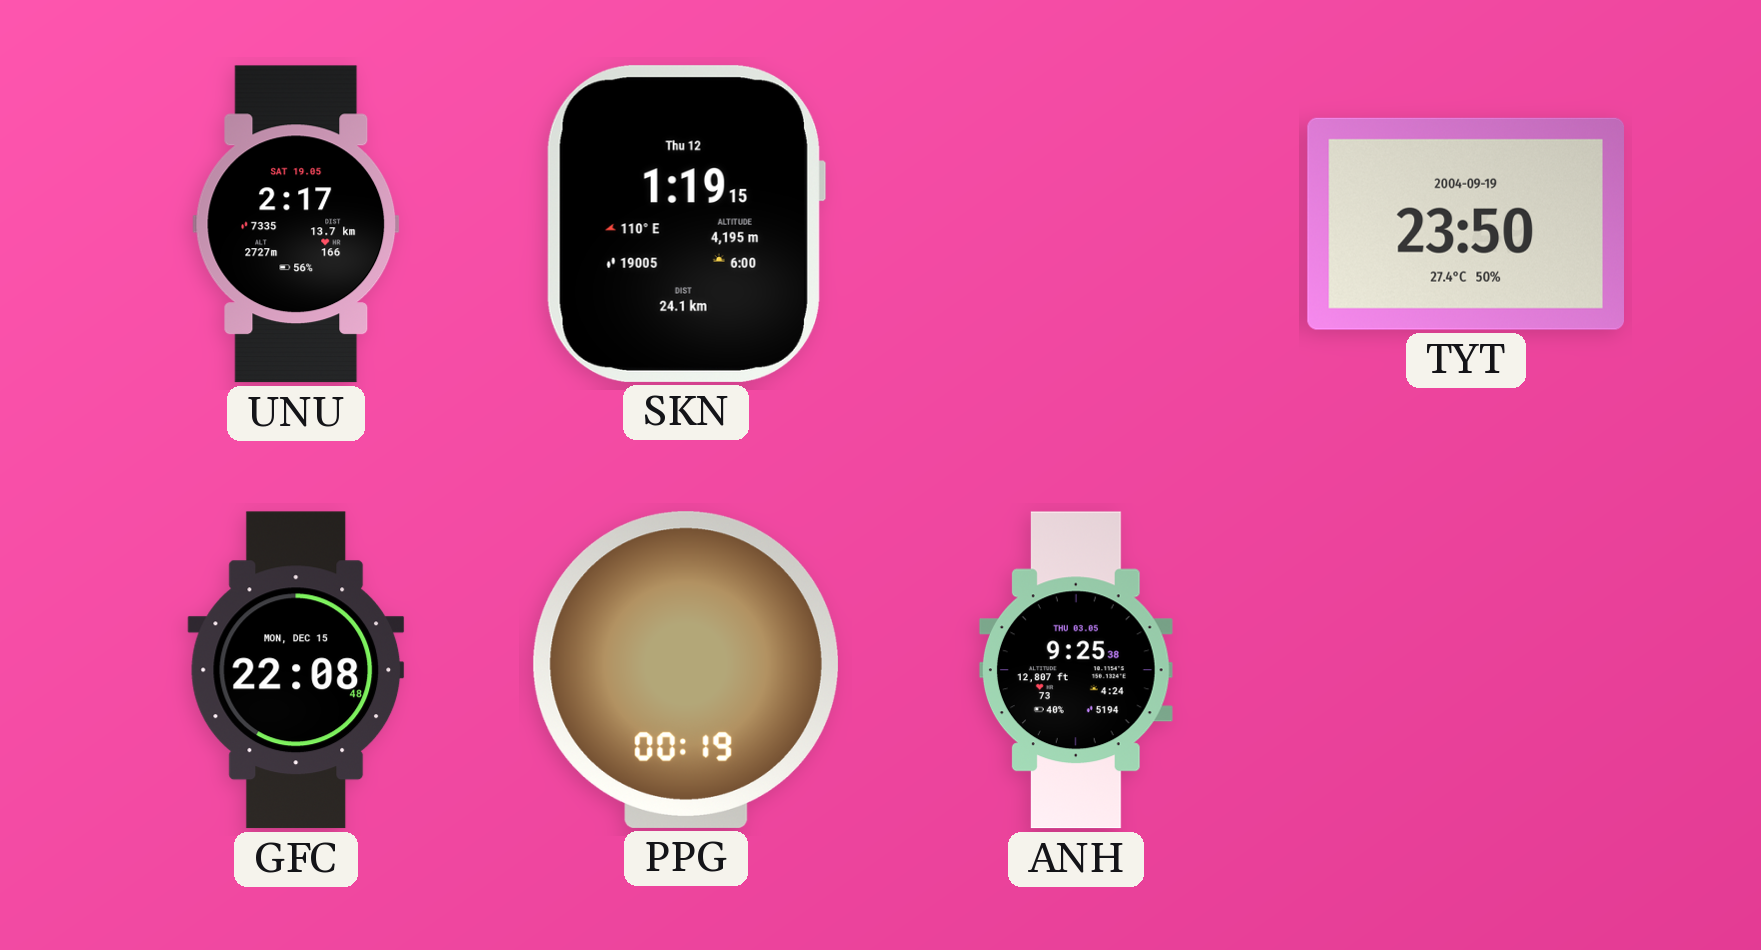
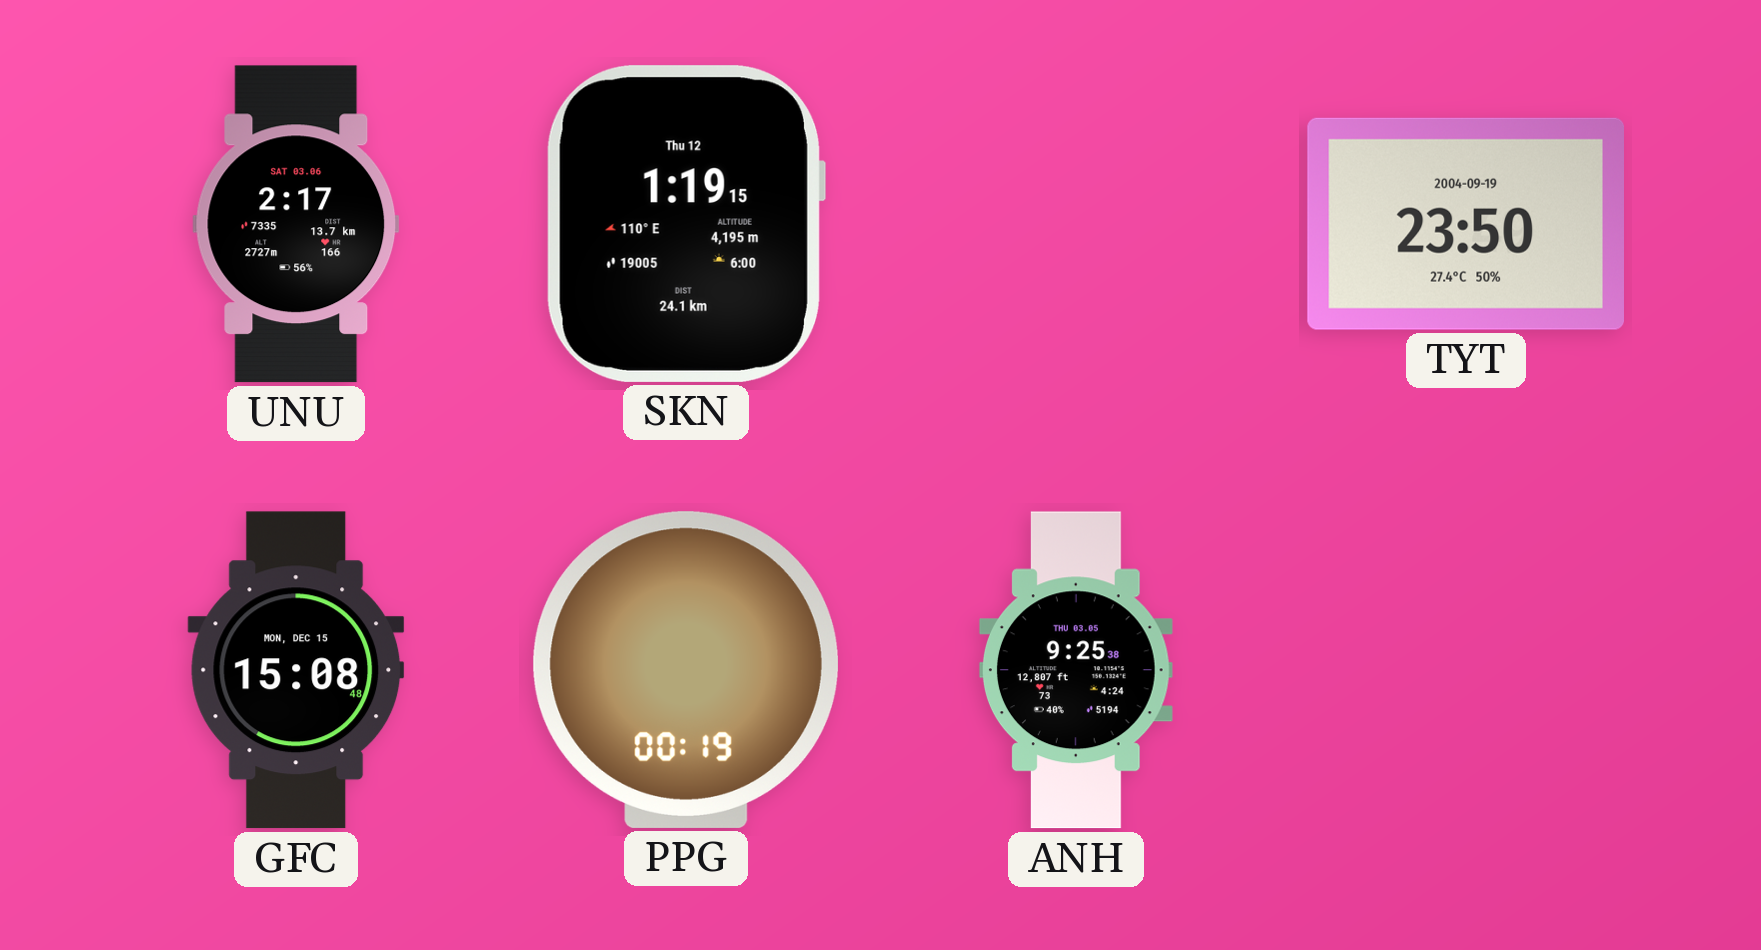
UNU date: SAT 19.05 -> SAT 03.06
GFC: 22:08 -> 15:08
